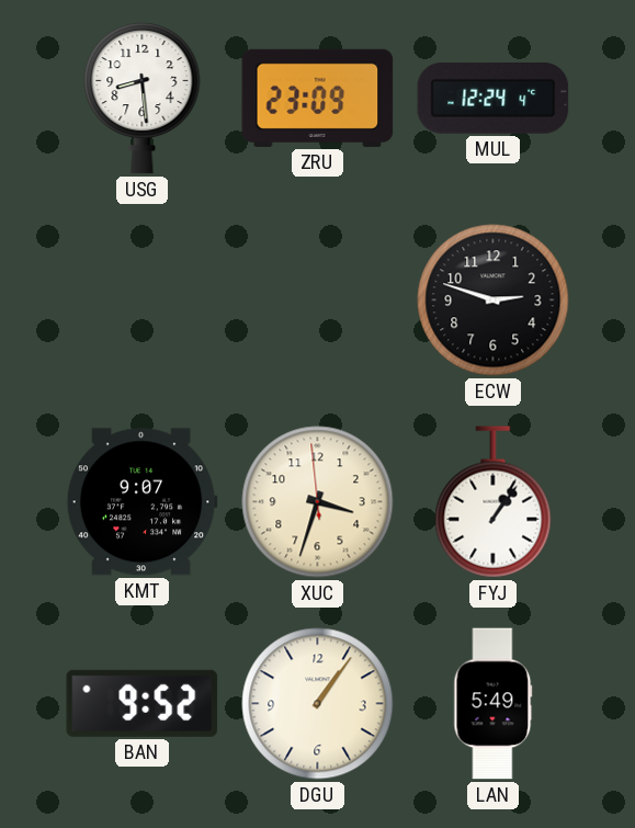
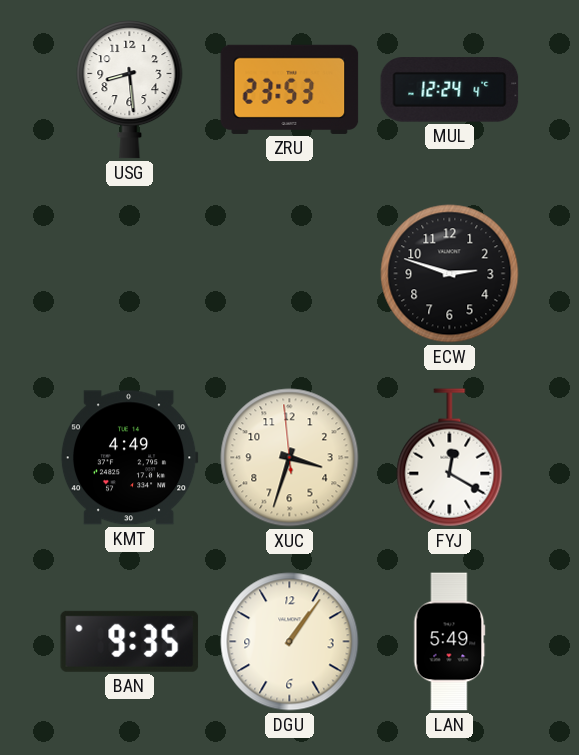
ZRU: 23:09 -> 23:53
KMT: 9:07 -> 4:49
FYJ: 1:06 -> 12:20
BAN: 9:52 -> 9:35
